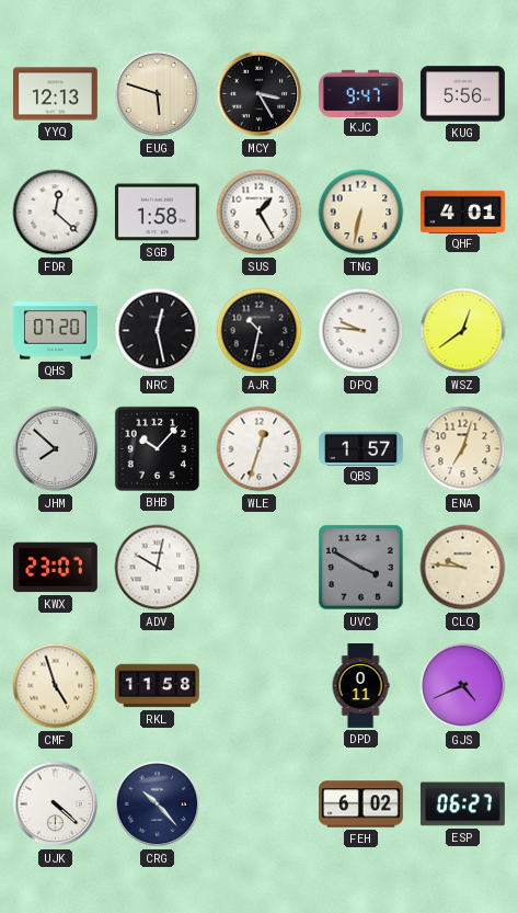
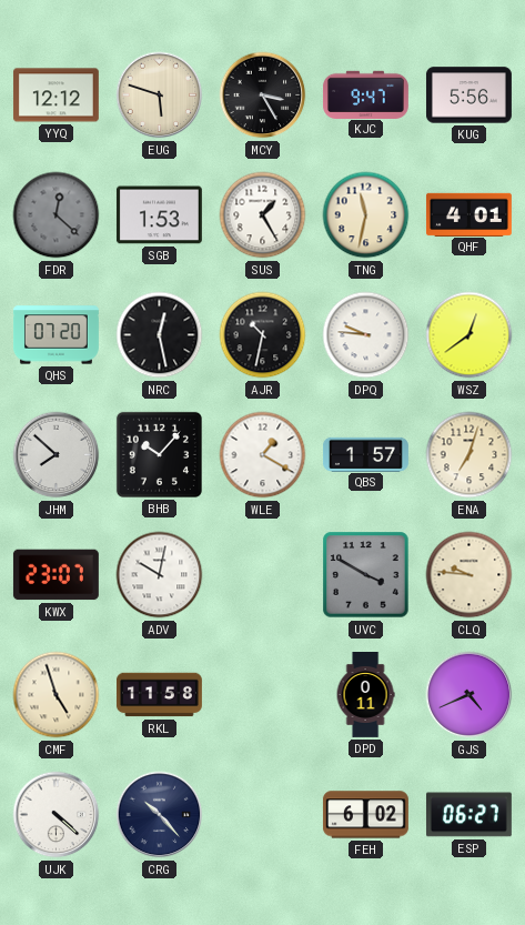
YYQ: 12:13 -> 12:12
FDR dial: white -> grey
SGB: 1:58 -> 1:53
TNG: 6:32 -> 11:32
WLE: 12:33 -> 1:20
